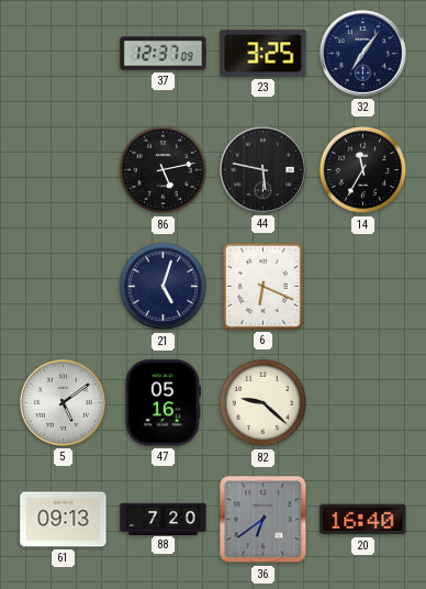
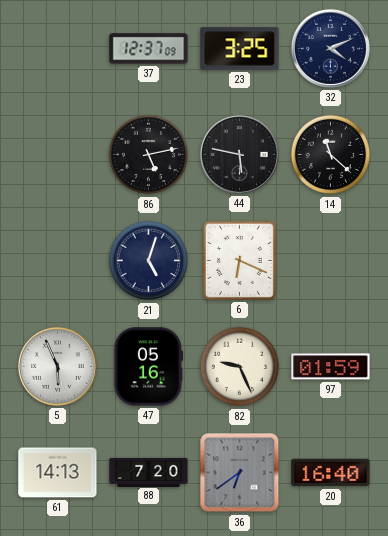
32: 7:06 -> 4:11
14: 11:35 -> 11:22
5: 5:09 -> 5:56
82: 9:22 -> 9:26
97: none -> 01:59
61: 09:13 -> 14:13
